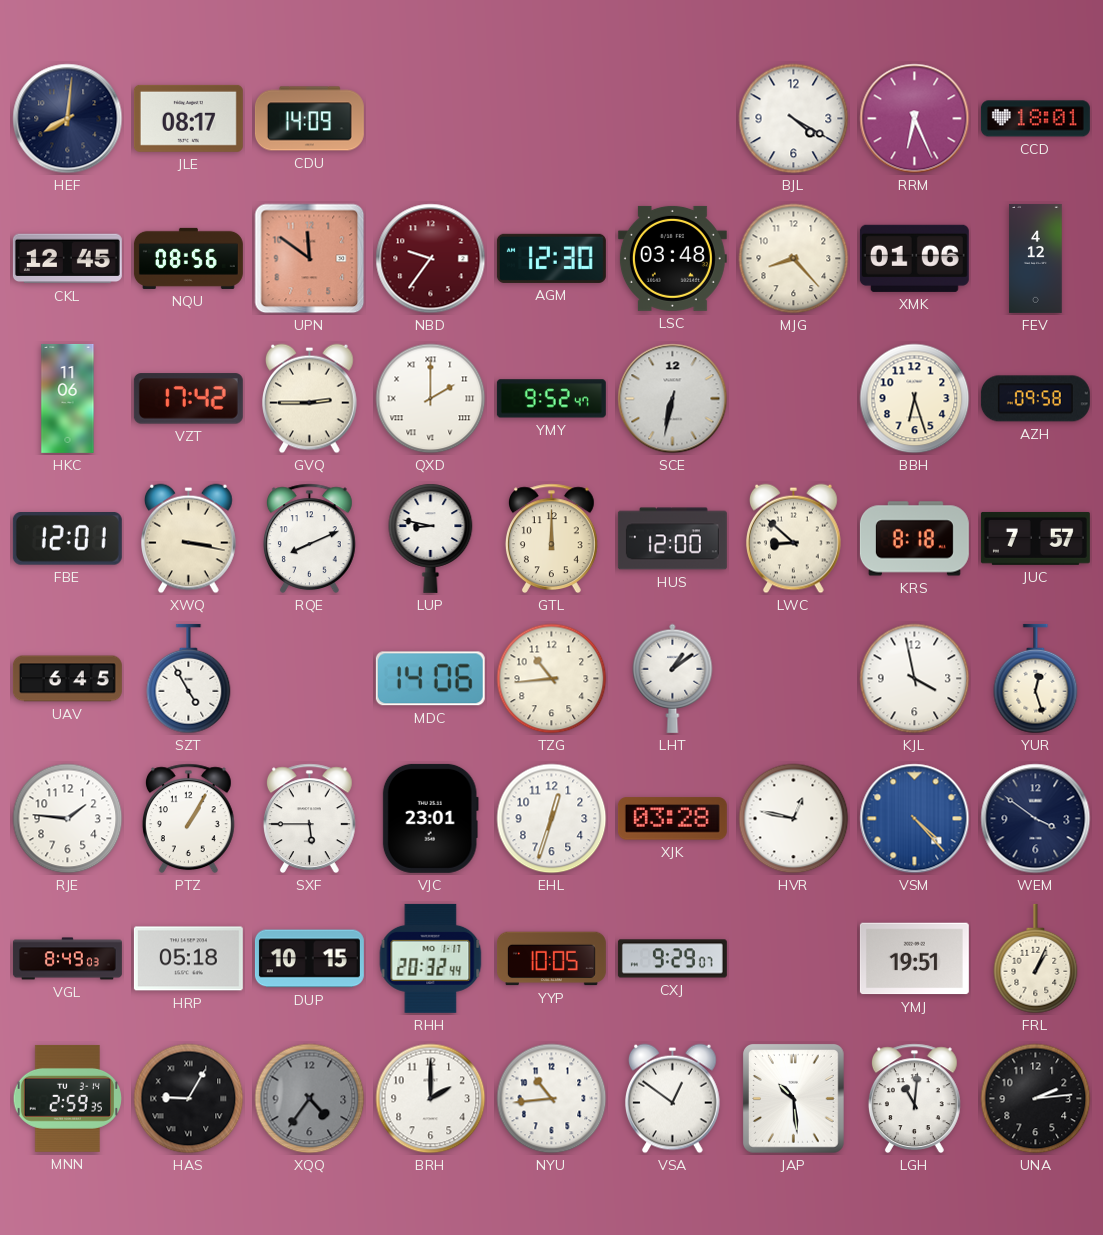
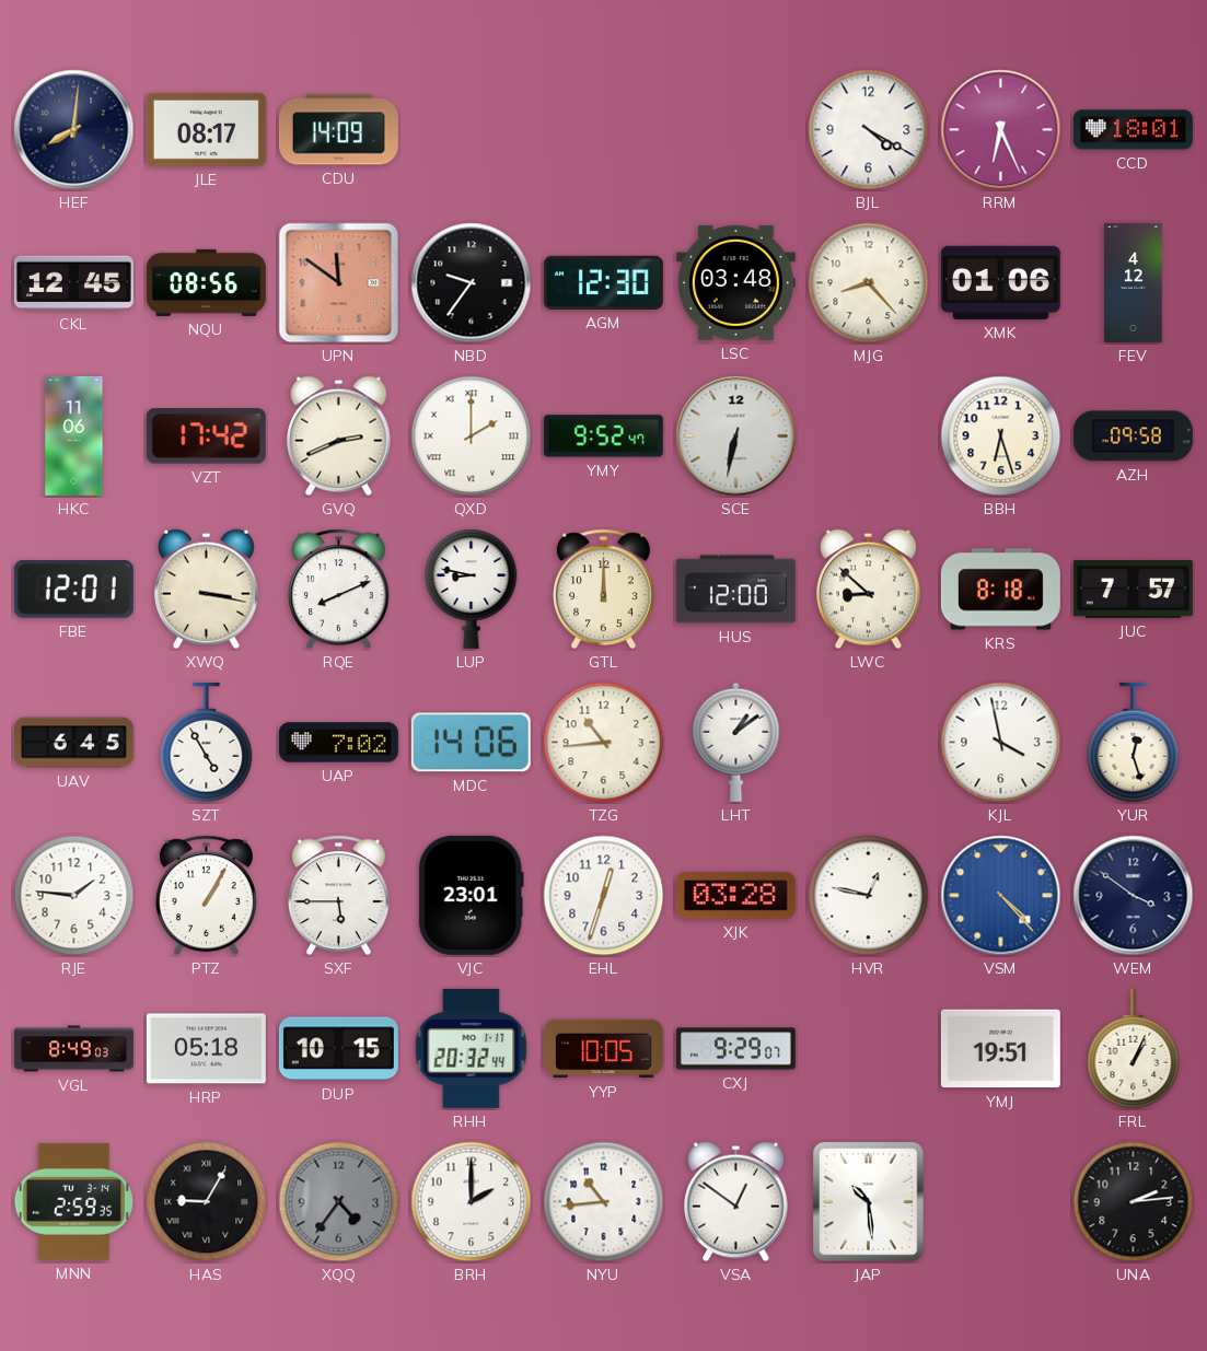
NBD dial: burgundy -> black
GVQ: 2:45 -> 2:41
UAP: none -> 7:02
LGH: 11:01 -> none
